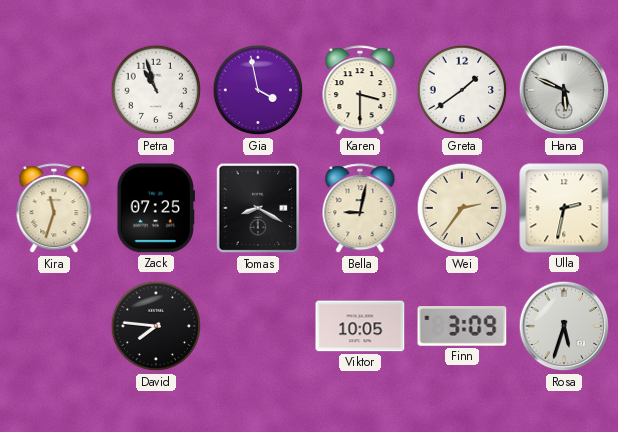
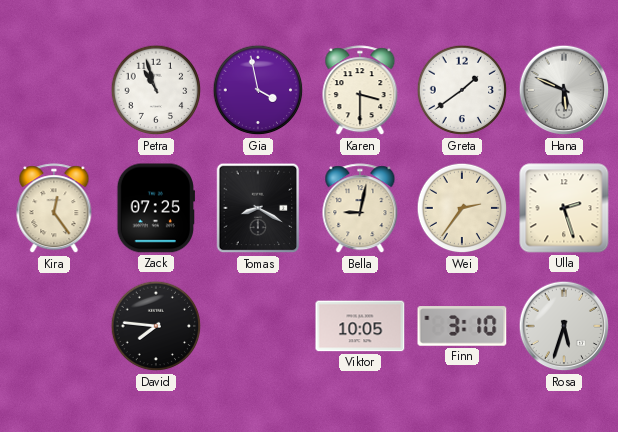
Kira: 11:33 -> 12:24
Ulla: 2:32 -> 2:27
Finn: 3:09 -> 3:10
